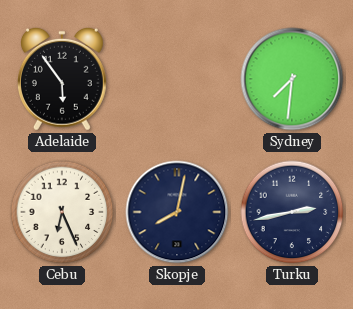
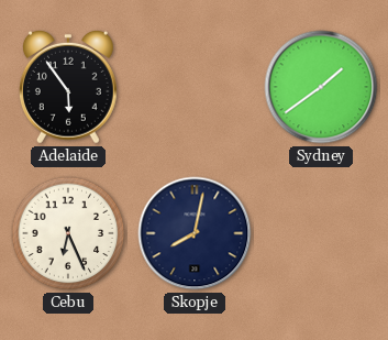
Sydney: 7:31 -> 1:39
Turku: 2:43 -> none
